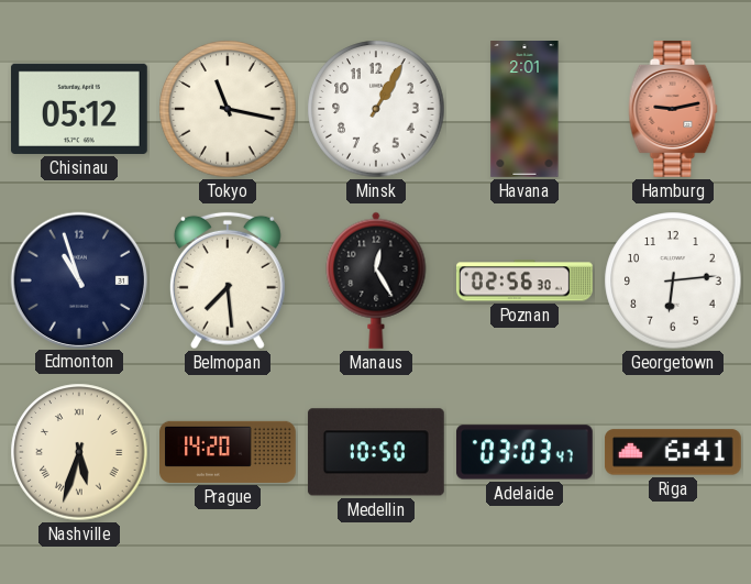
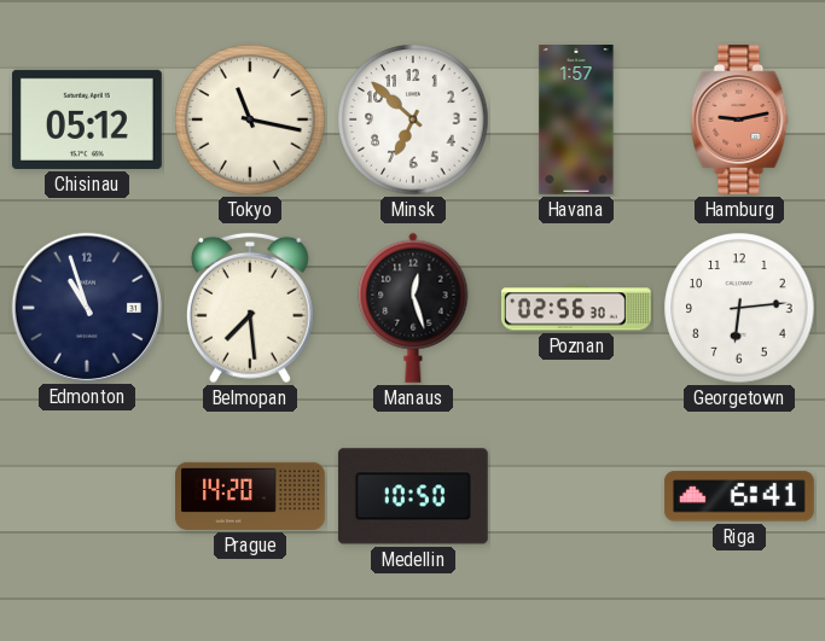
Minsk: 1:05 -> 6:52
Havana: 2:01 -> 1:57
Manaus: 12:25 -> 12:27
Nashville: 5:33 -> none
Adelaide: 03:03 -> none
